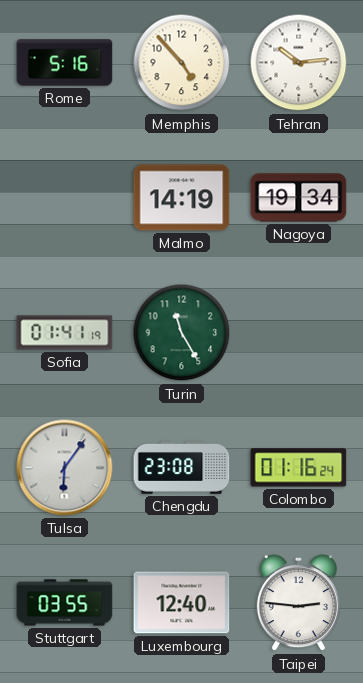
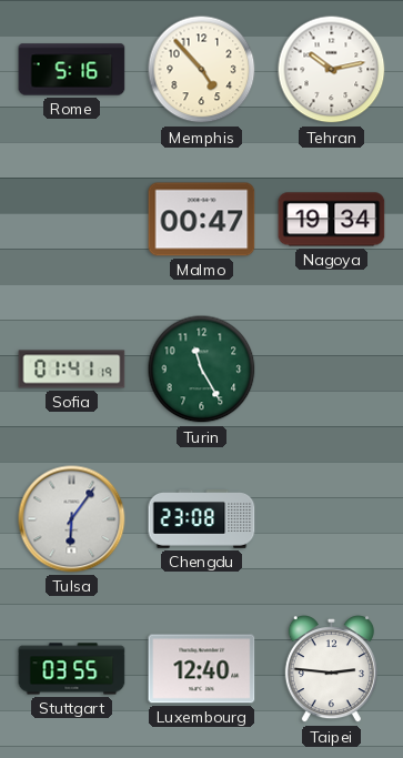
Tehran: 10:14 -> 10:13
Malmo: 14:19 -> 00:47
Colombo: 01:16 -> none
